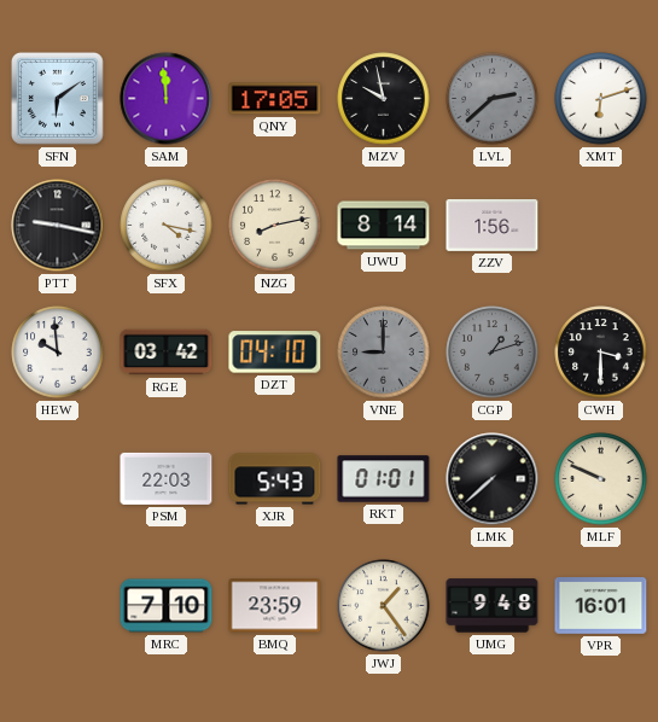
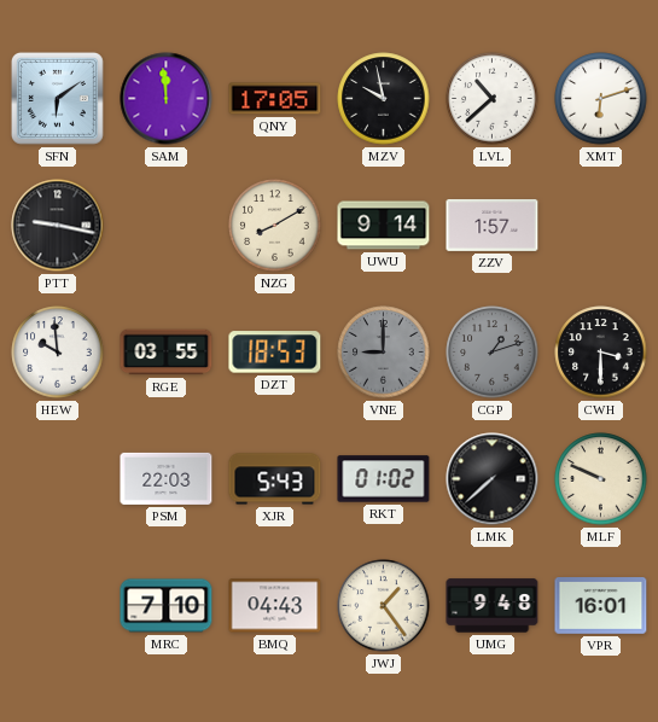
LVL: 2:38 -> 10:38
LVL dial: grey -> white
SFX: 4:17 -> none
NZG: 8:13 -> 8:10
UWU: 8:14 -> 9:14
ZZV: 1:56 -> 1:57
RGE: 03:42 -> 03:55
DZT: 04:10 -> 18:53
RKT: 01:01 -> 01:02
BMQ: 23:59 -> 04:43
